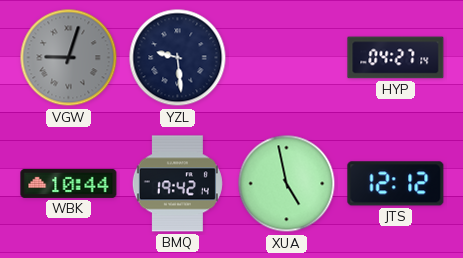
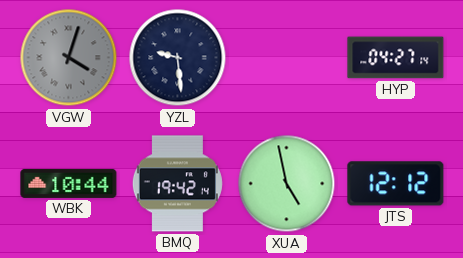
VGW: 9:03 -> 4:03
